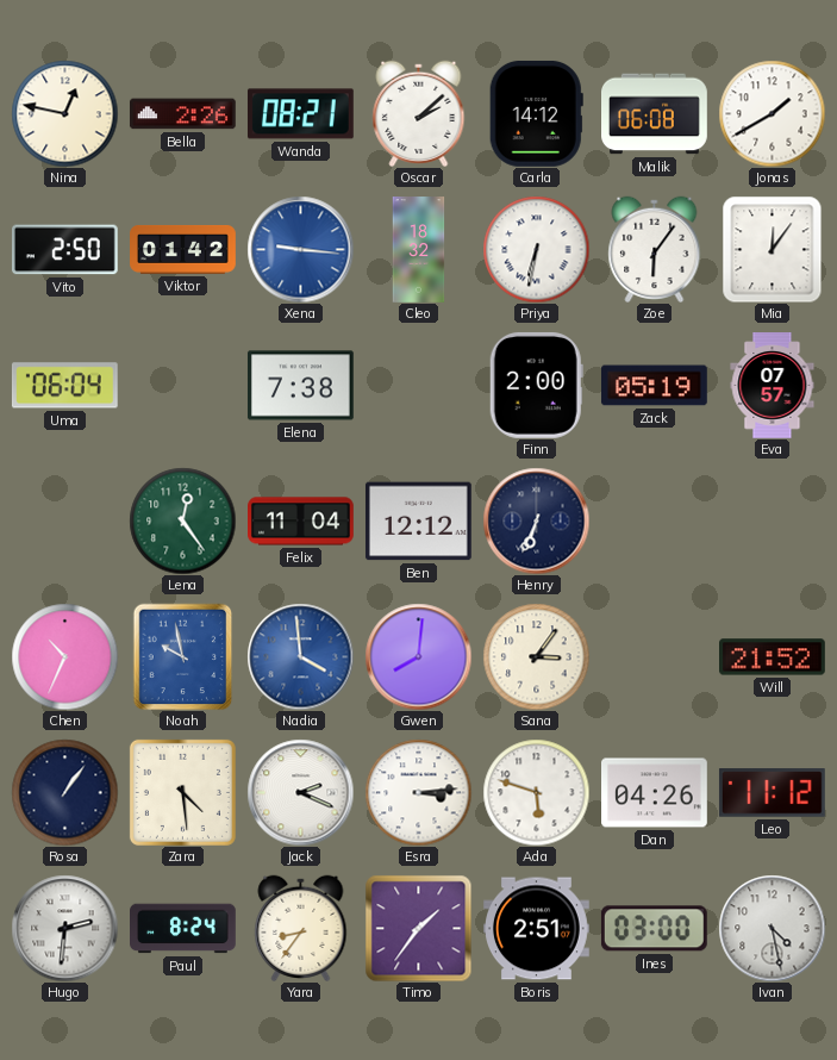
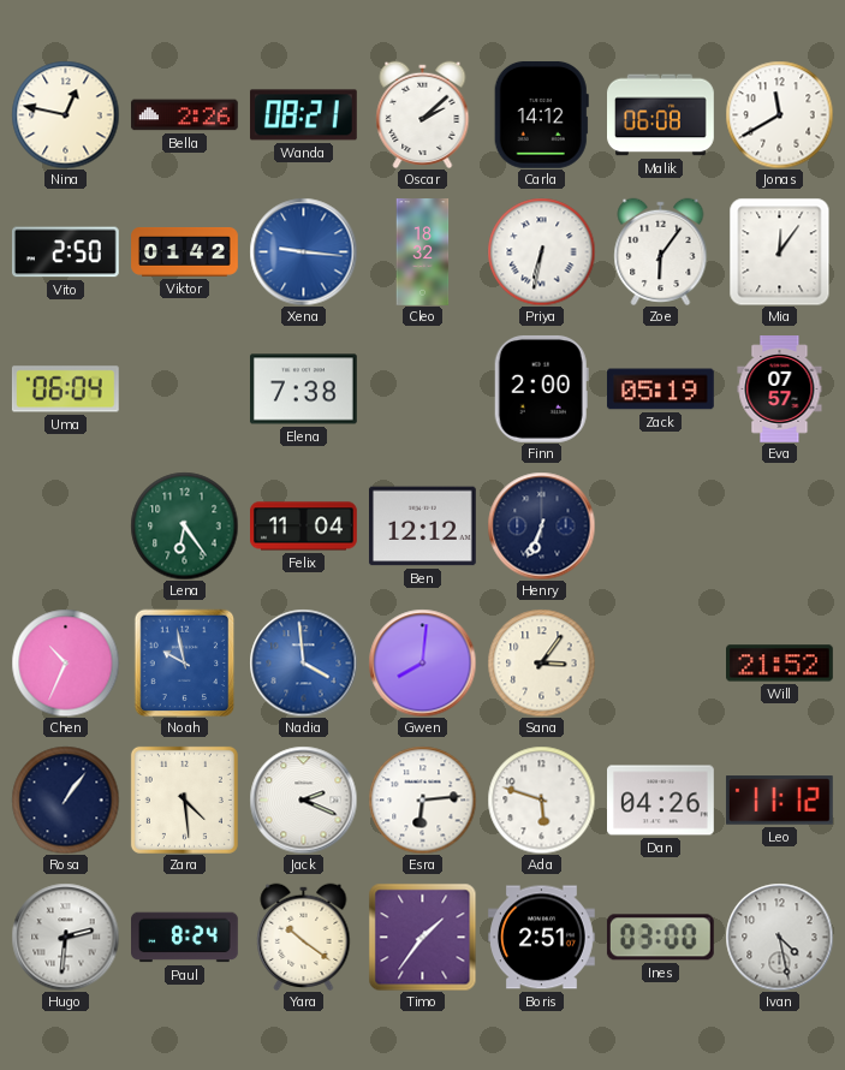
Jonas: 1:40 -> 11:40
Lena: 12:24 -> 6:24
Esra: 3:14 -> 6:14
Yara: 8:36 -> 10:21
